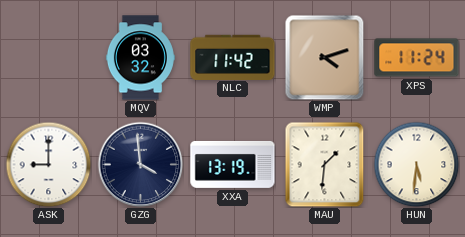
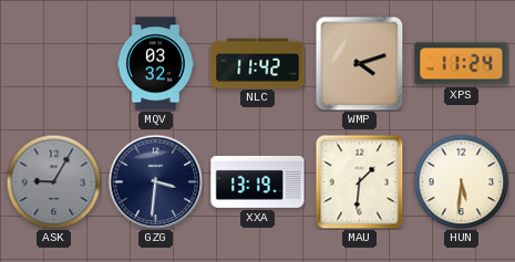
ASK: 9:00 -> 9:05
ASK dial: white -> grey
GZG: 3:59 -> 3:31
